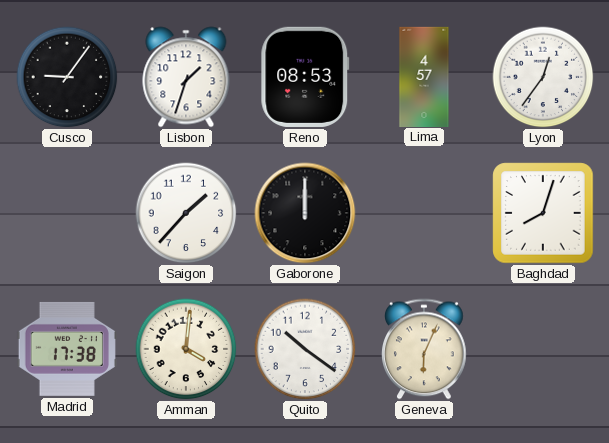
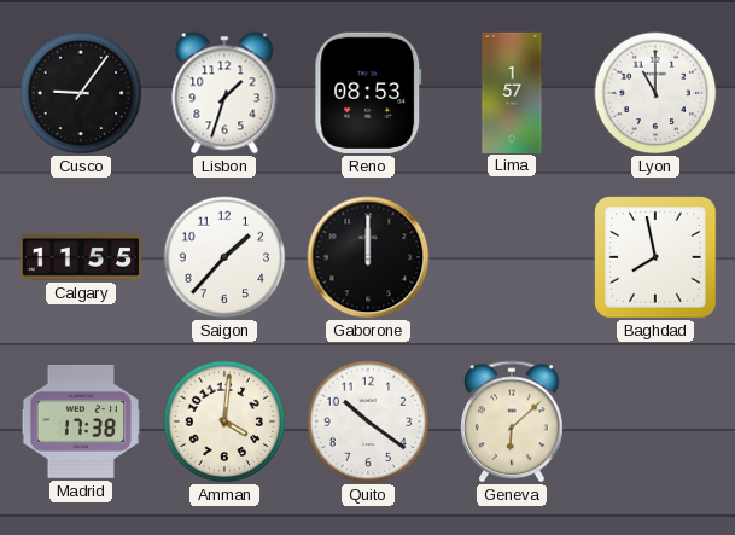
Lima: 4:57 -> 1:57
Lyon: 12:36 -> 11:00
Calgary: none -> 11:55
Baghdad: 8:03 -> 7:58
Geneva: 6:04 -> 6:08
